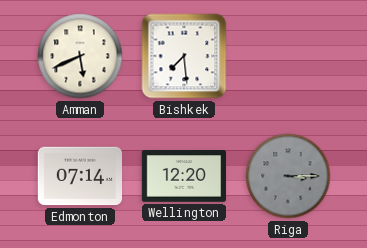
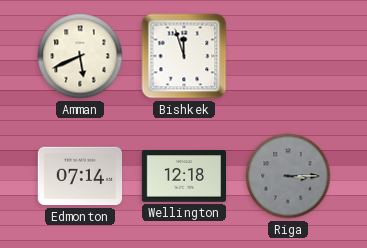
Bishkek: 7:29 -> 11:57
Wellington: 12:20 -> 12:18
